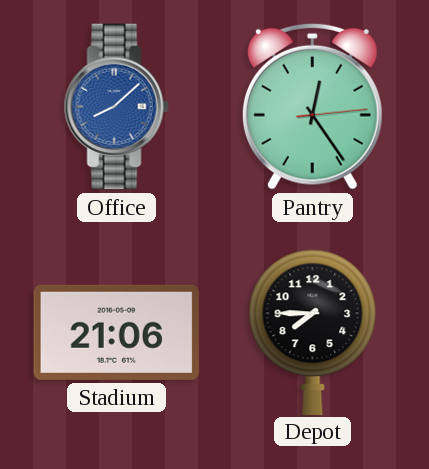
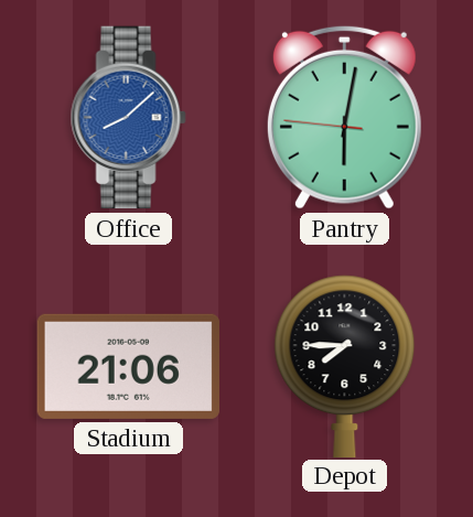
Pantry: 12:24 -> 6:01
